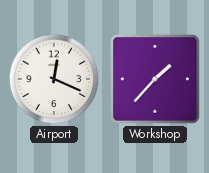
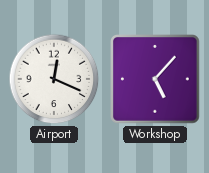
Workshop: 1:37 -> 5:07
